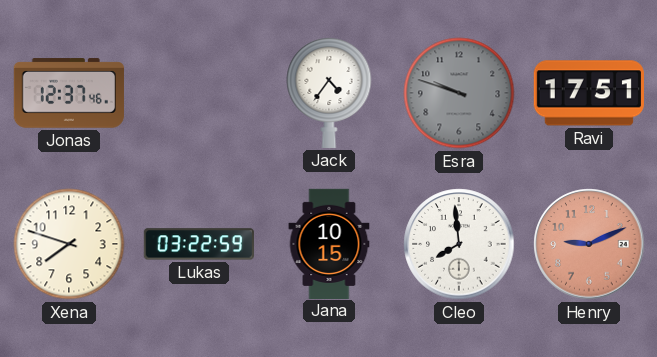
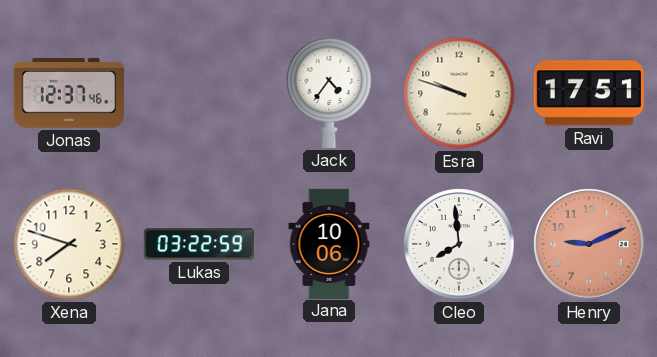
Esra dial: grey -> cream
Jana: 10:15 -> 10:06
